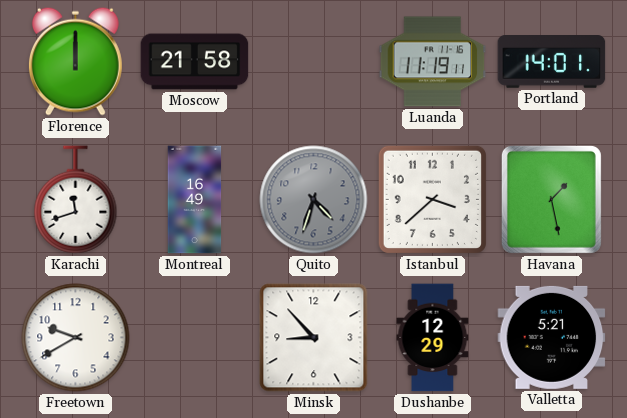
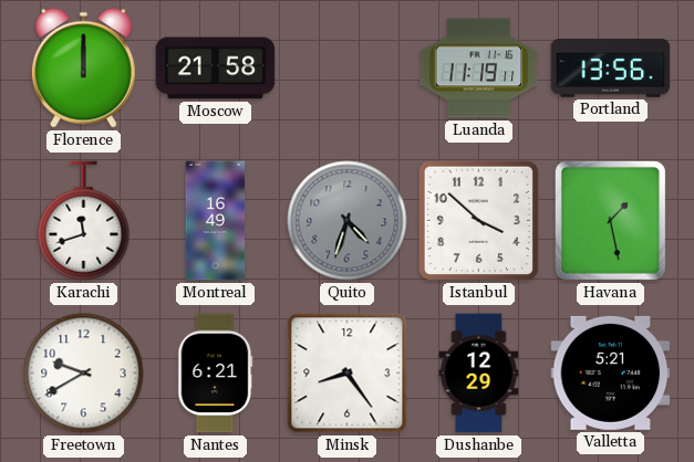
Portland: 14:01 -> 13:56
Istanbul: 3:38 -> 3:52
Nantes: none -> 6:21
Minsk: 8:53 -> 8:24
